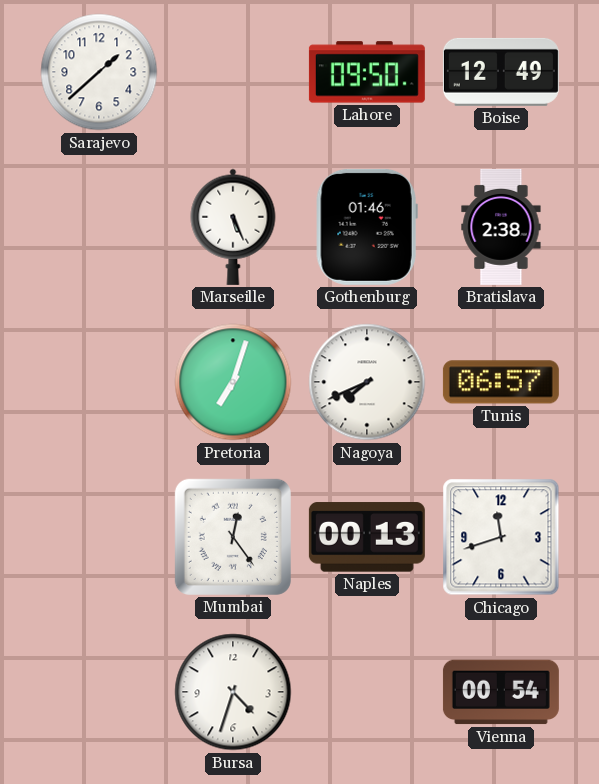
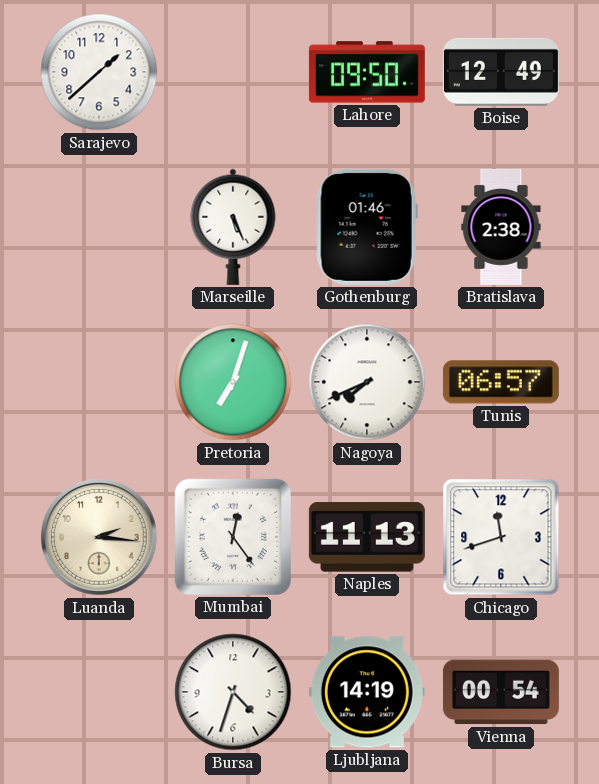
Luanda: none -> 2:16
Naples: 00:13 -> 11:13
Ljubljana: none -> 14:19
